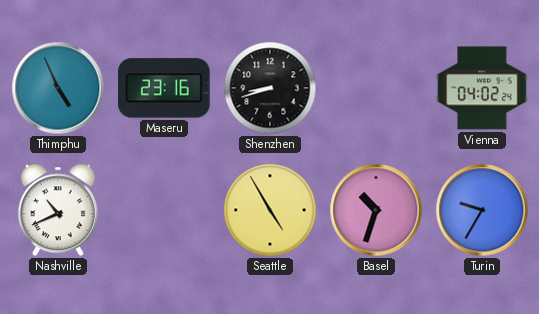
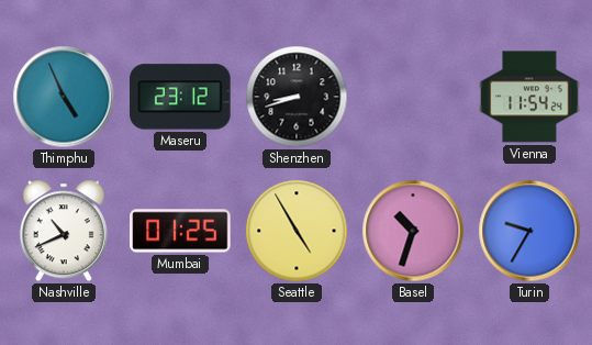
Maseru: 23:16 -> 23:12
Vienna: 04:02 -> 11:54
Mumbai: none -> 01:25
